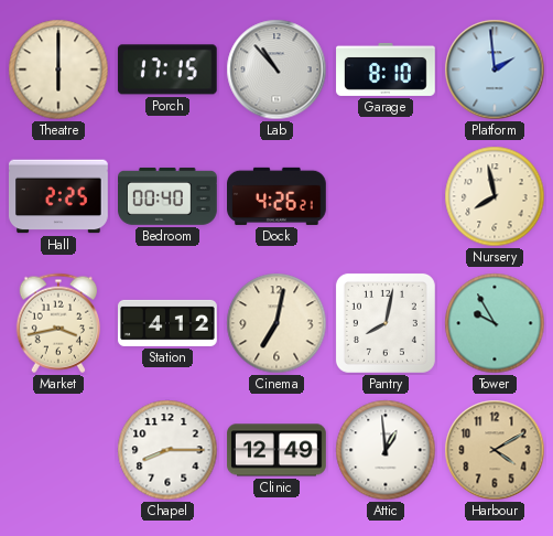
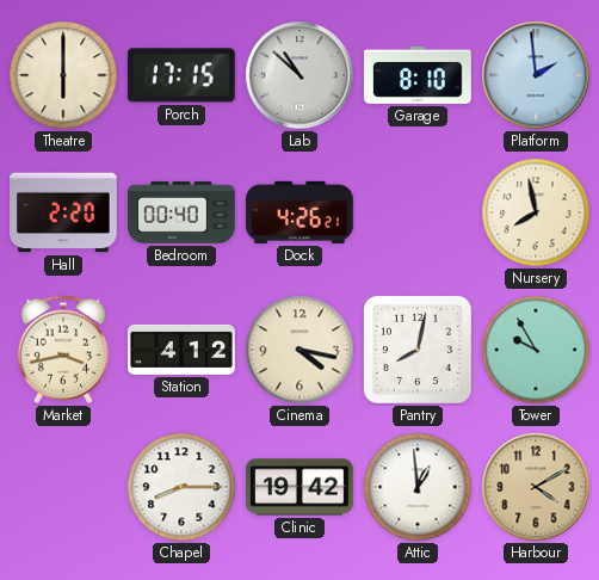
Lab: 10:53 -> 10:52
Hall: 2:25 -> 2:20
Cinema: 7:02 -> 4:17
Clinic: 12:49 -> 19:42
